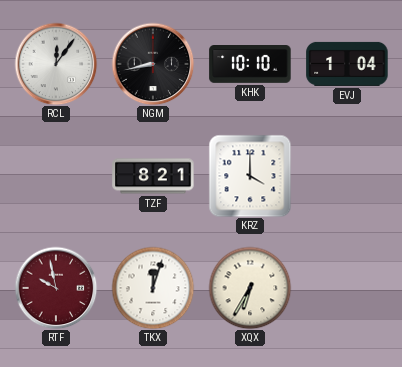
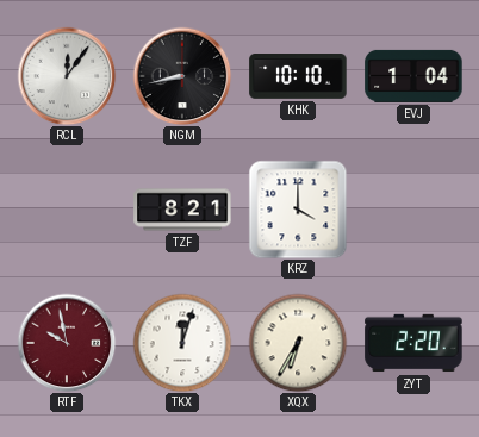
ZYT: none -> 2:20
